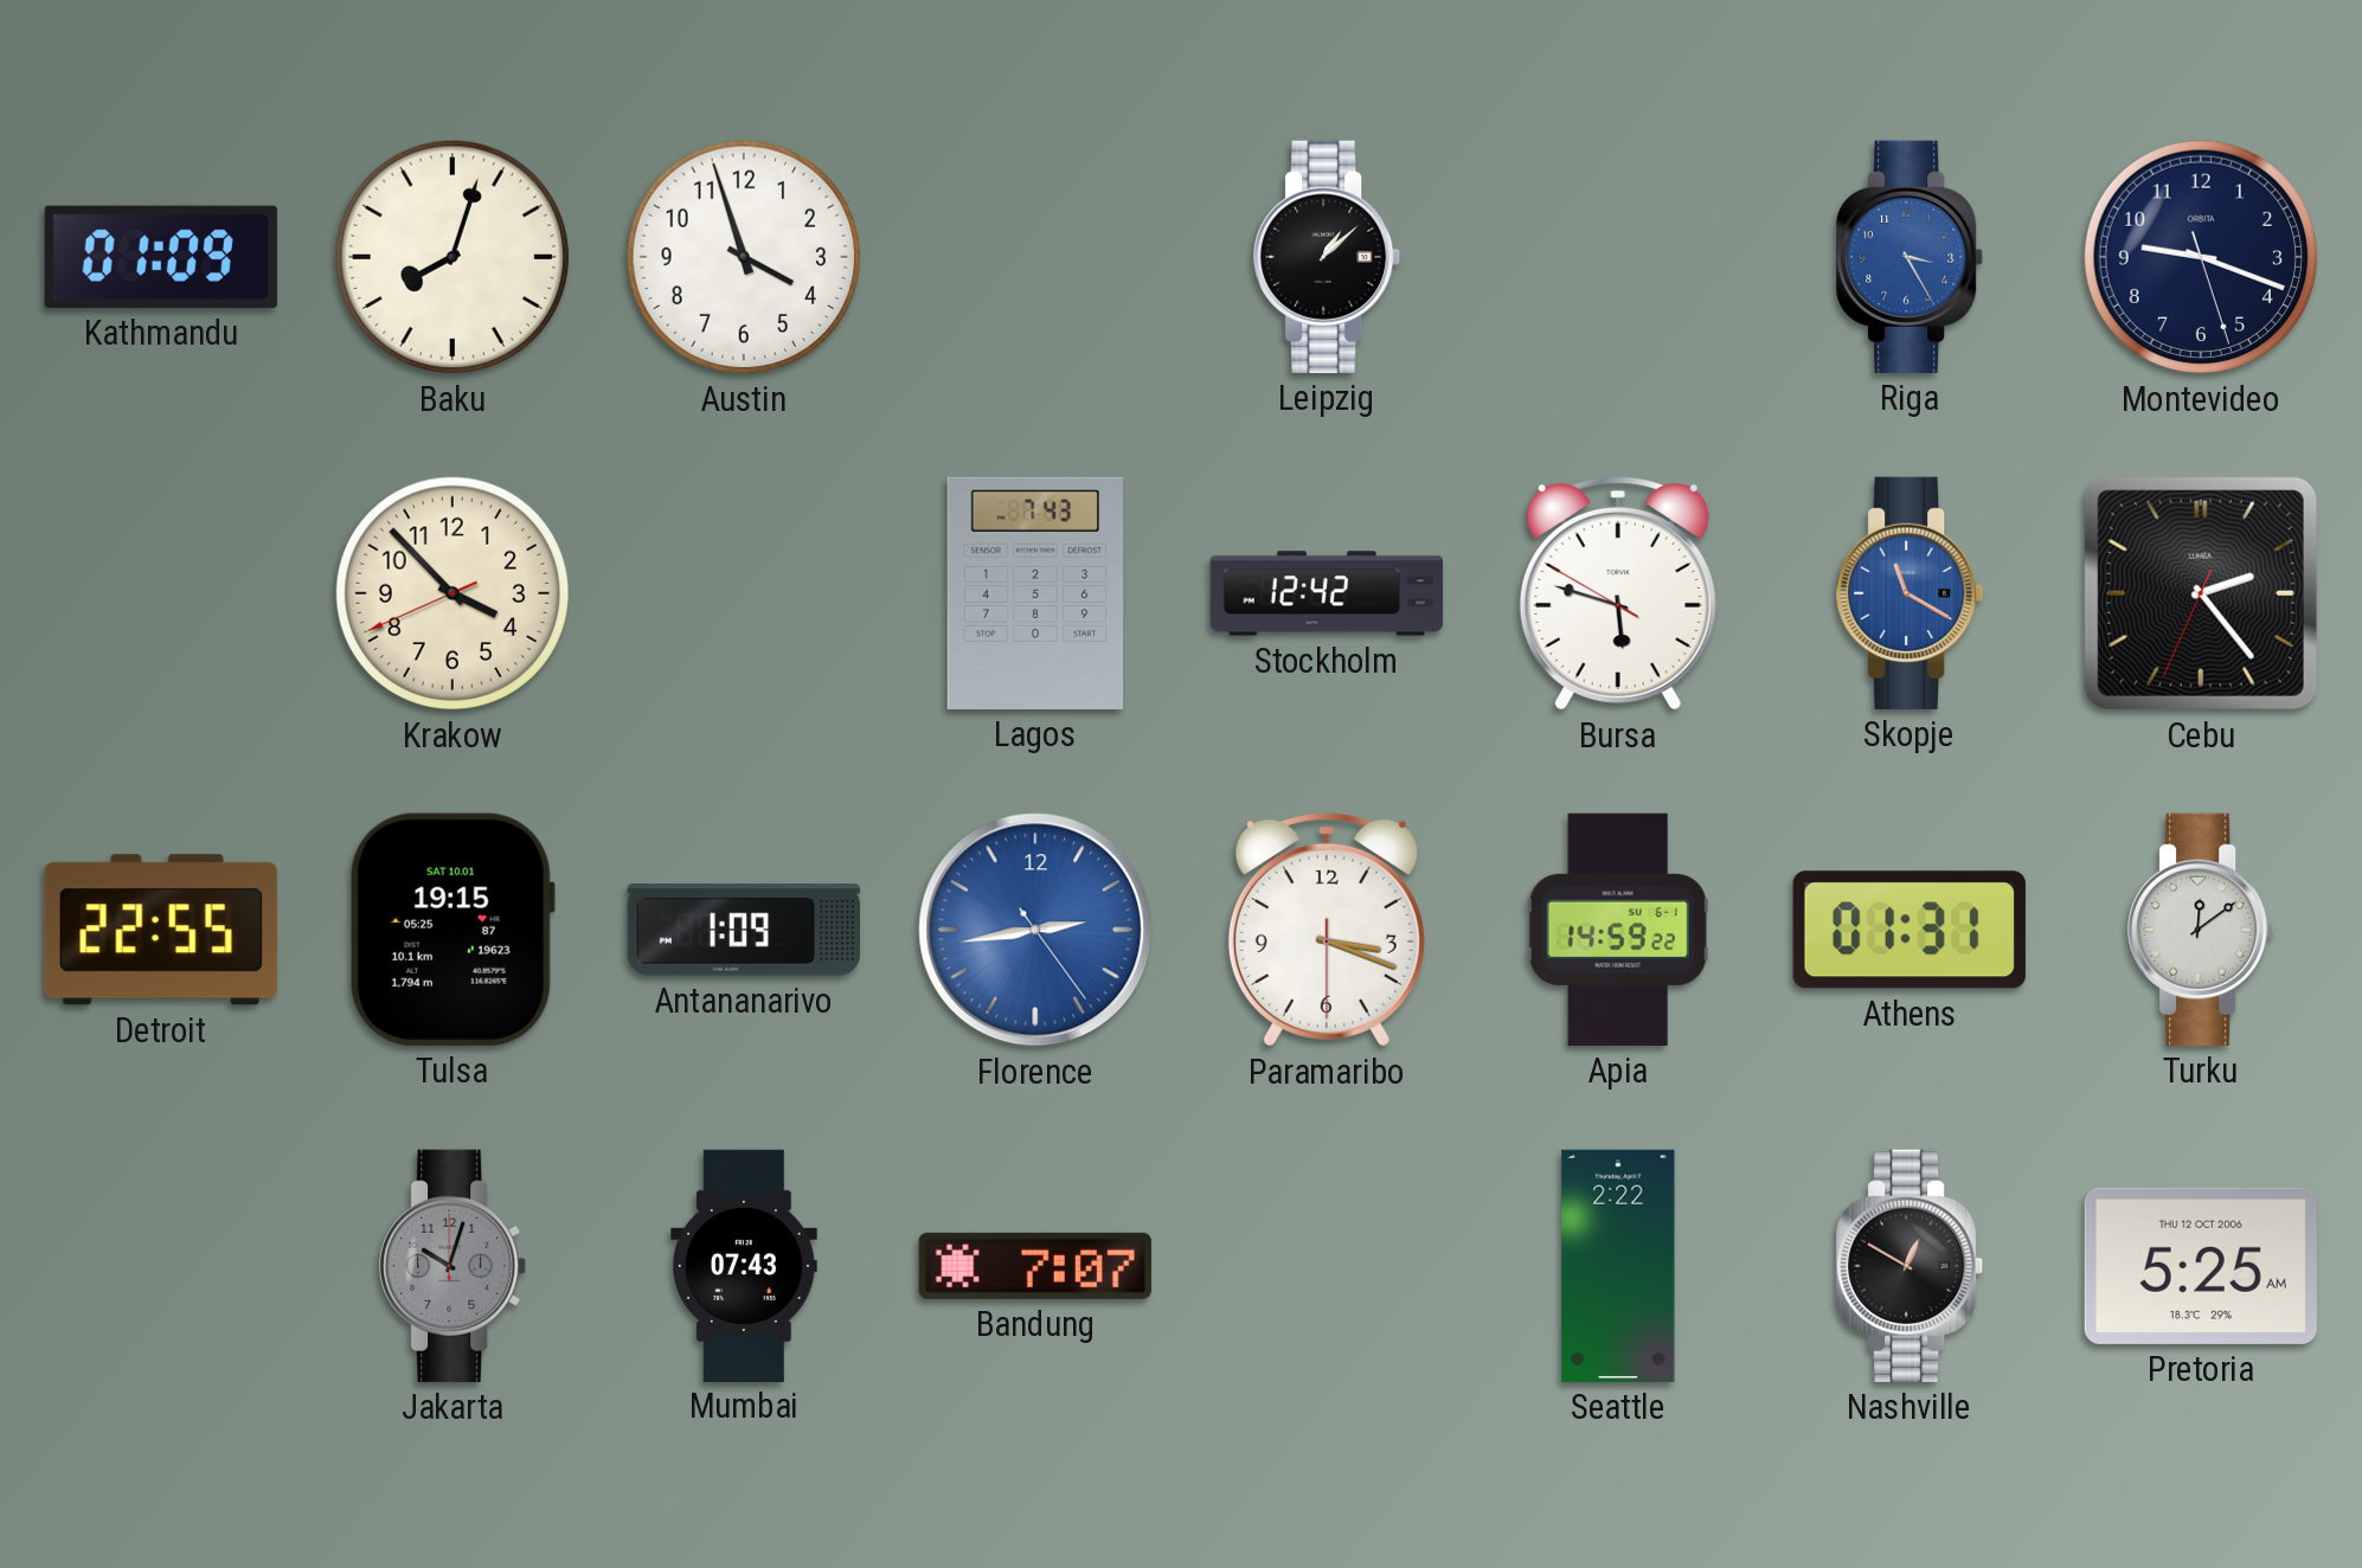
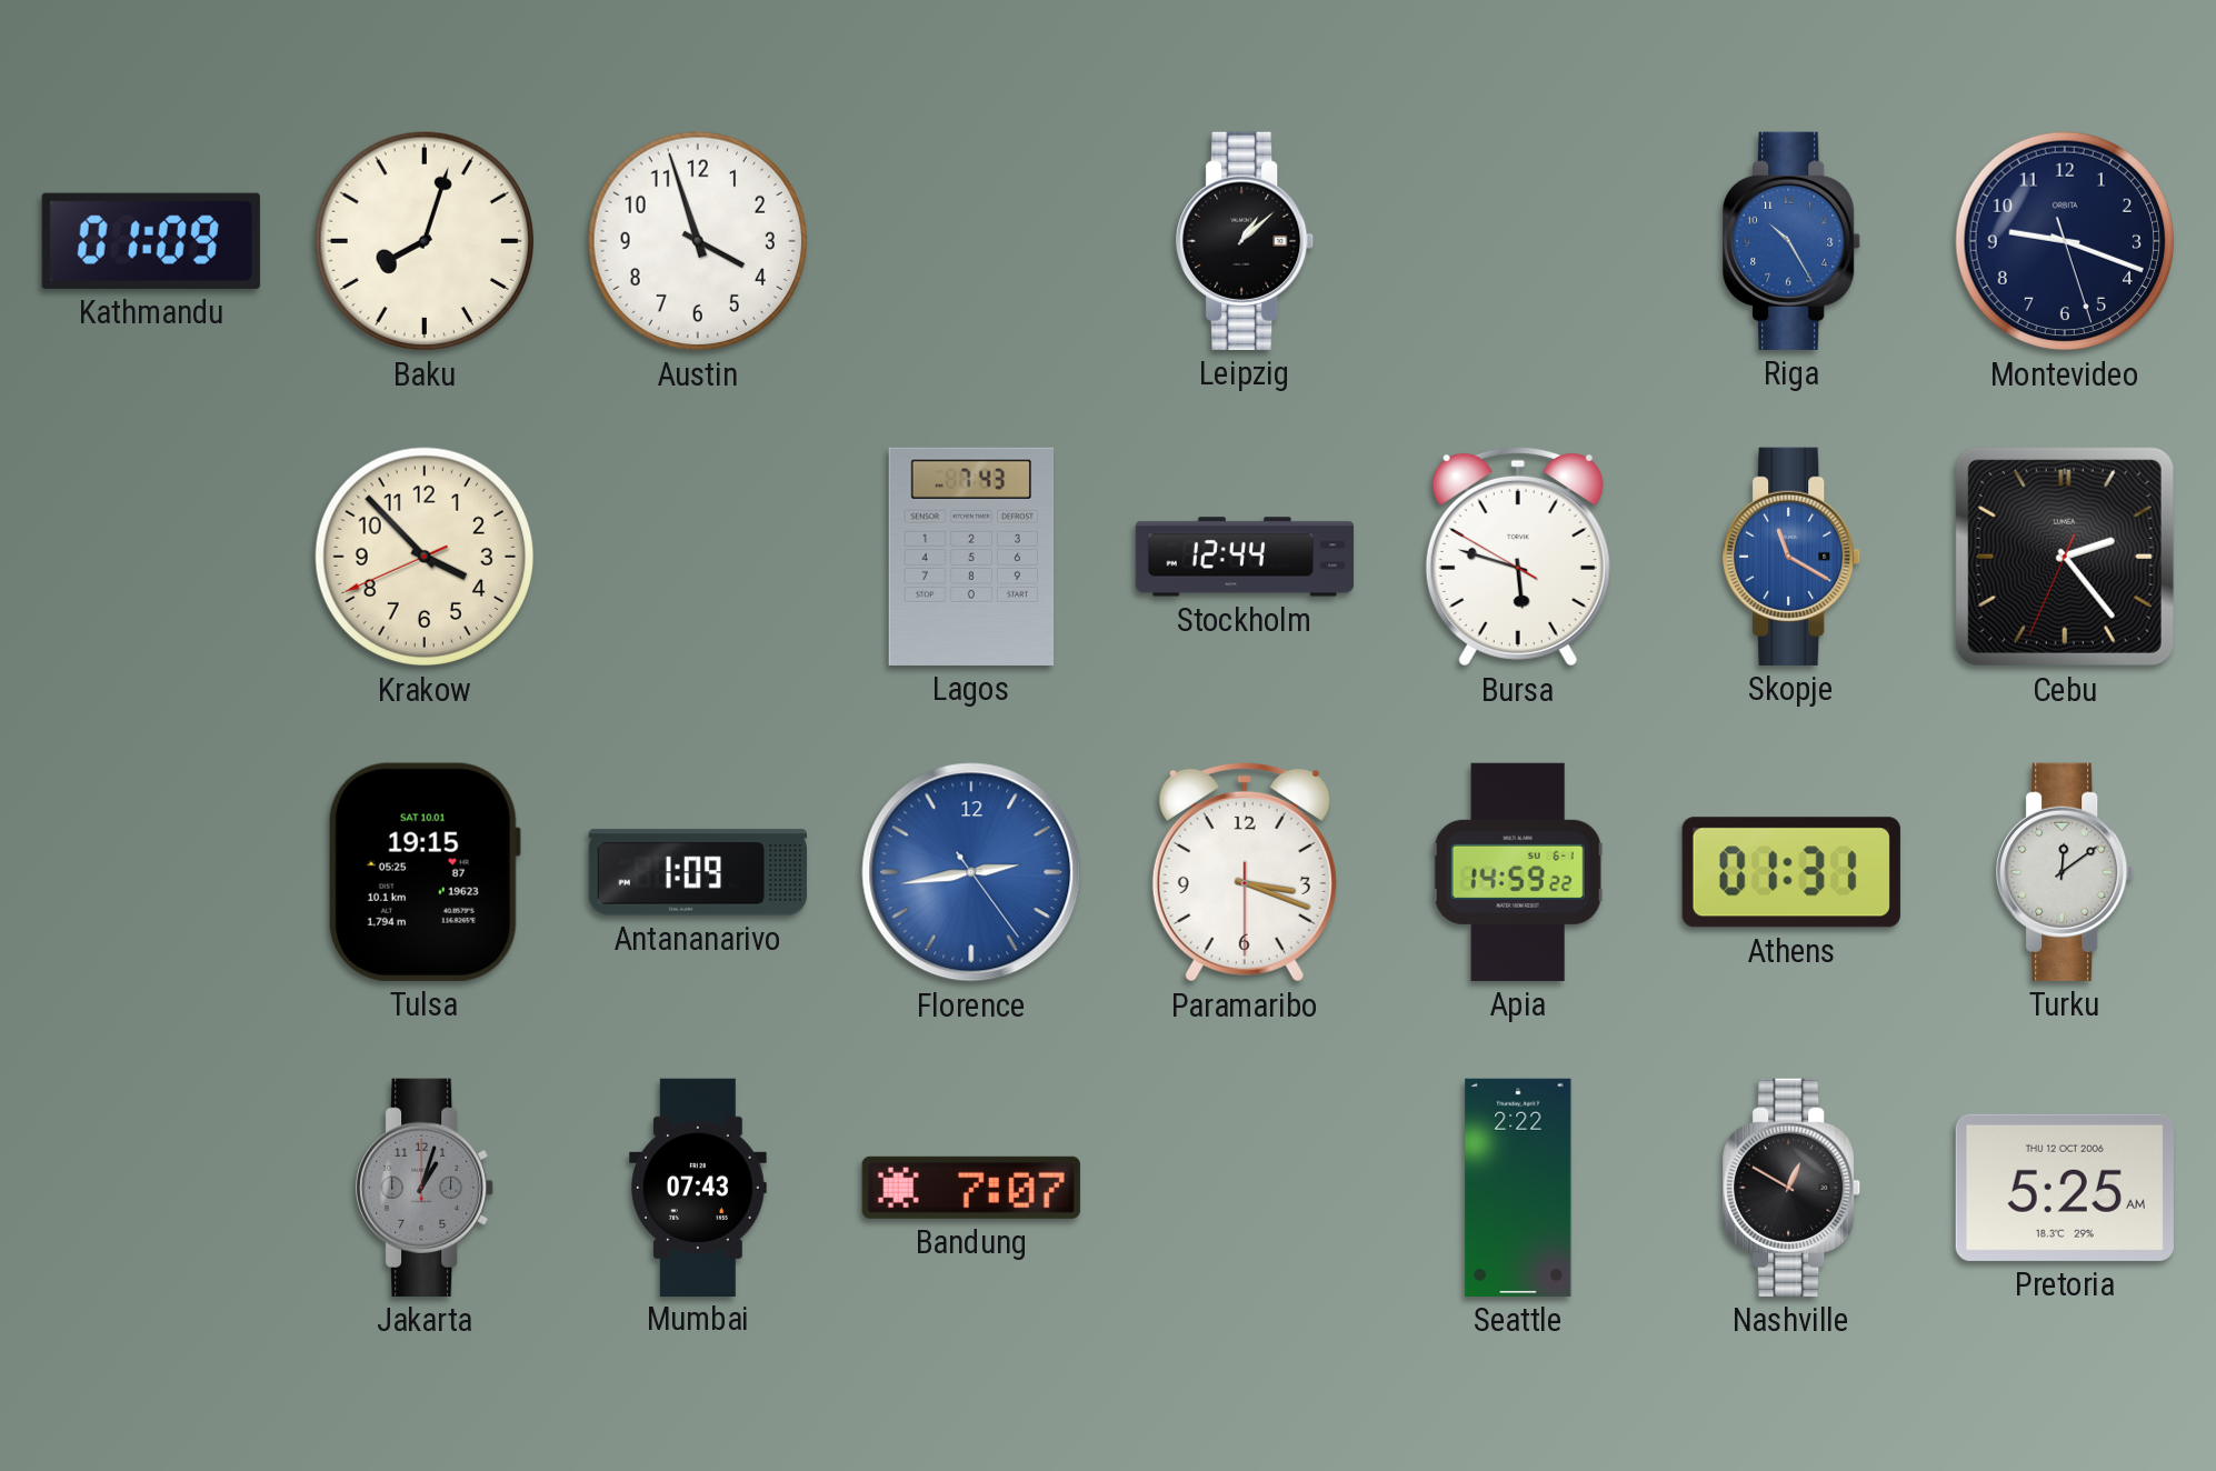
Riga: 3:25 -> 10:25
Stockholm: 12:42 -> 12:44
Detroit: 22:55 -> none
Jakarta: 10:03 -> 1:03
